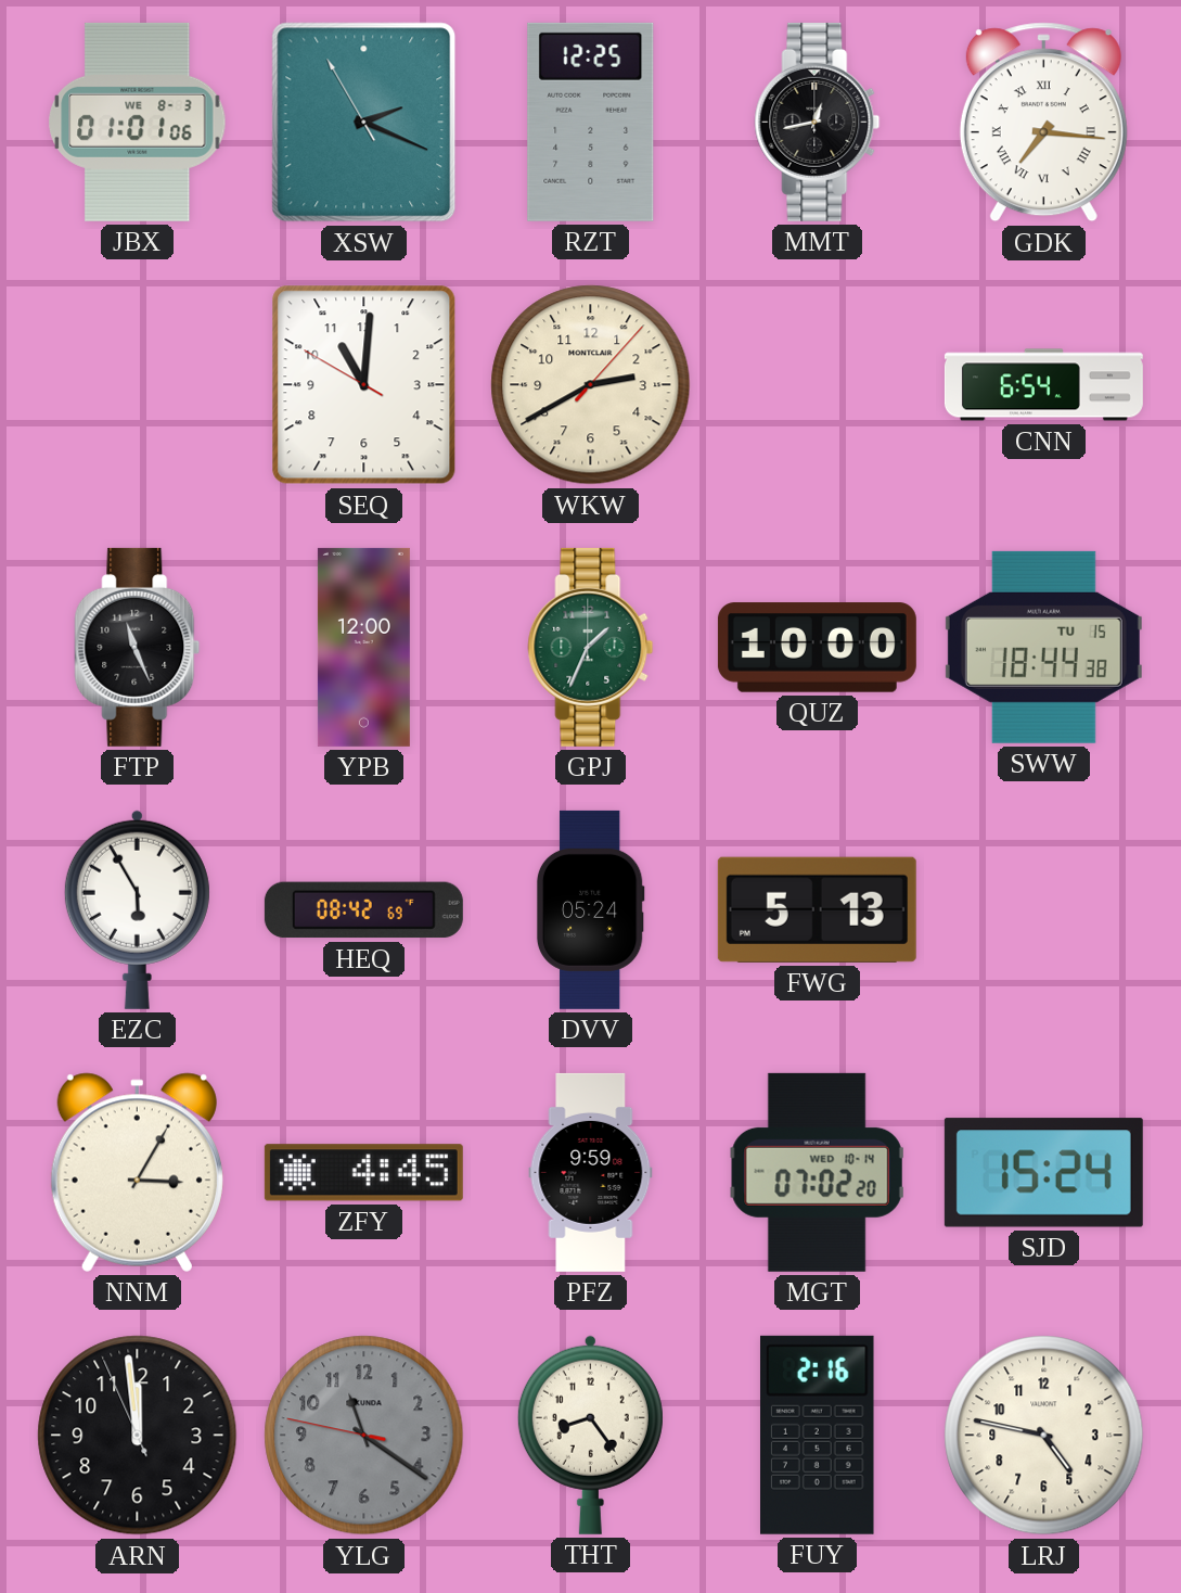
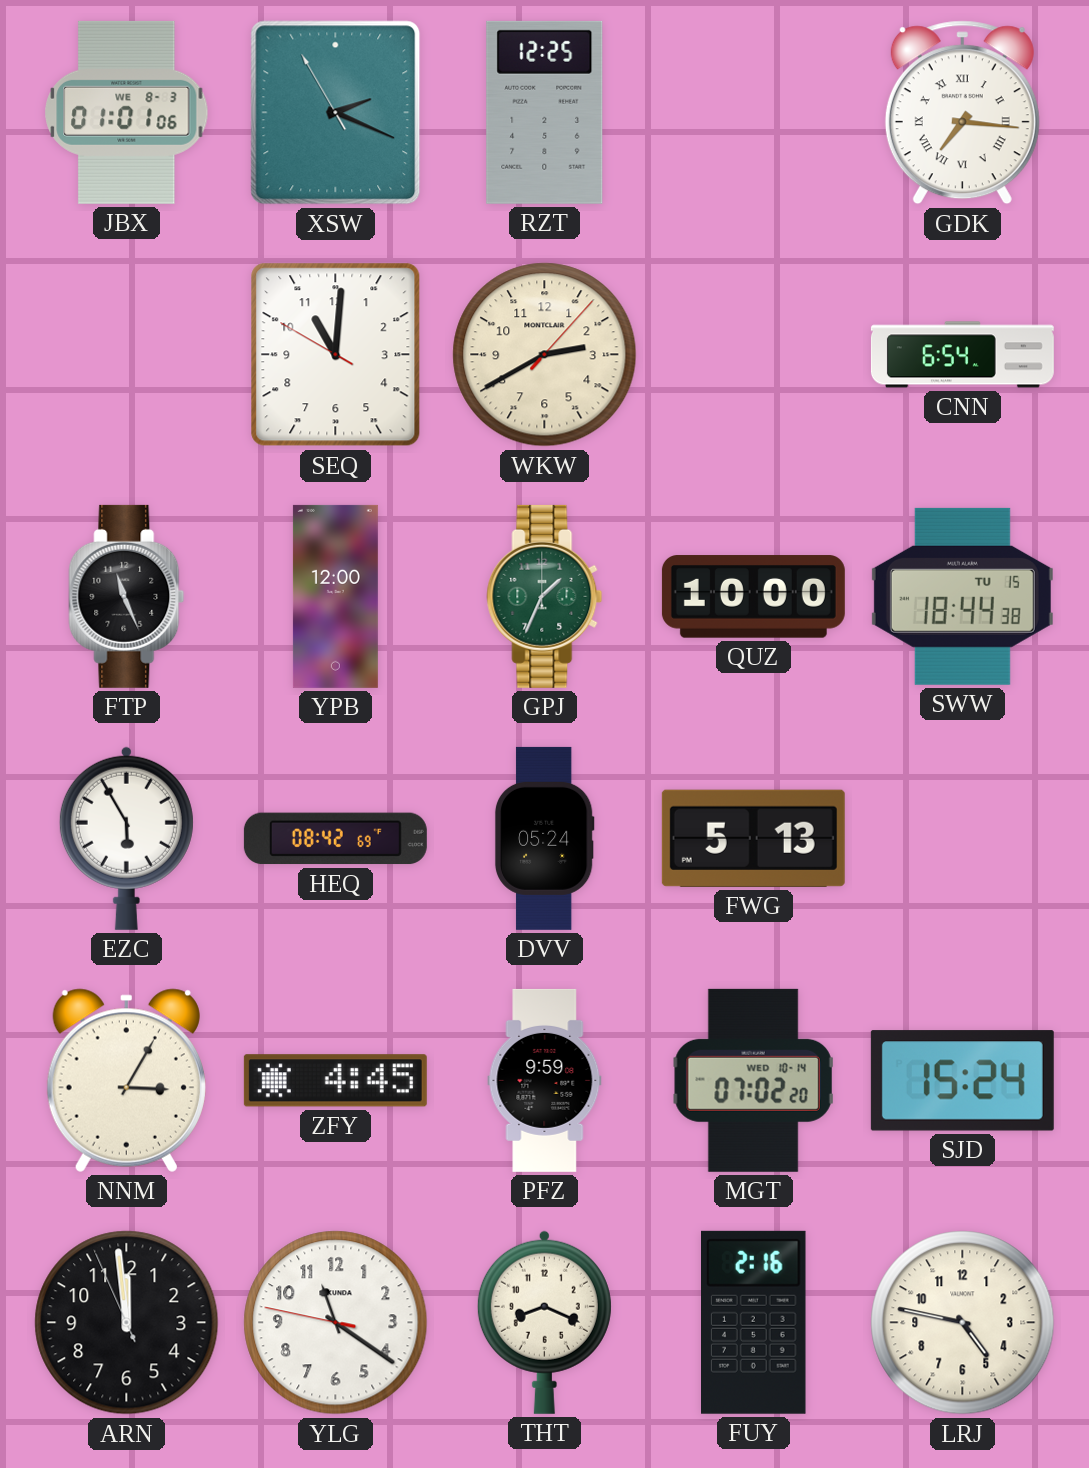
MMT: 12:43 -> none
YLG dial: grey -> white
THT: 8:24 -> 8:19
